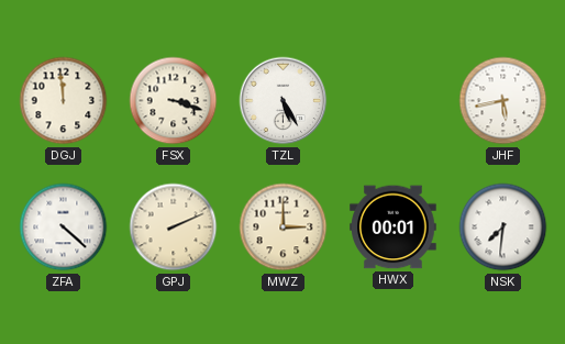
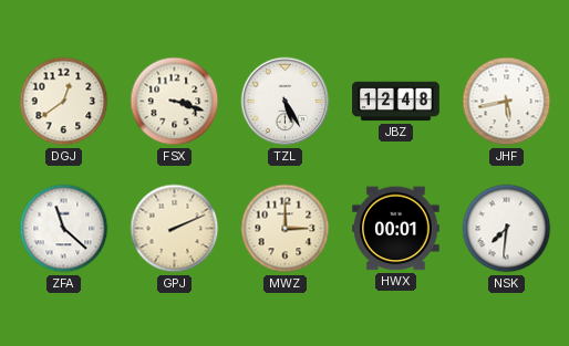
DGJ: 11:59 -> 12:39
JBZ: none -> 12:48
ZFA: 4:22 -> 11:22
